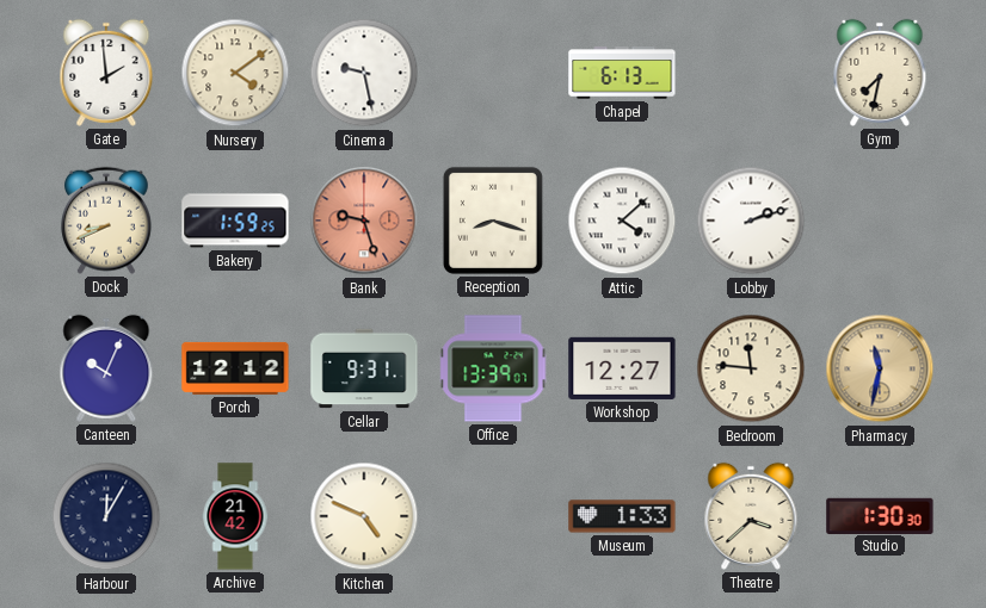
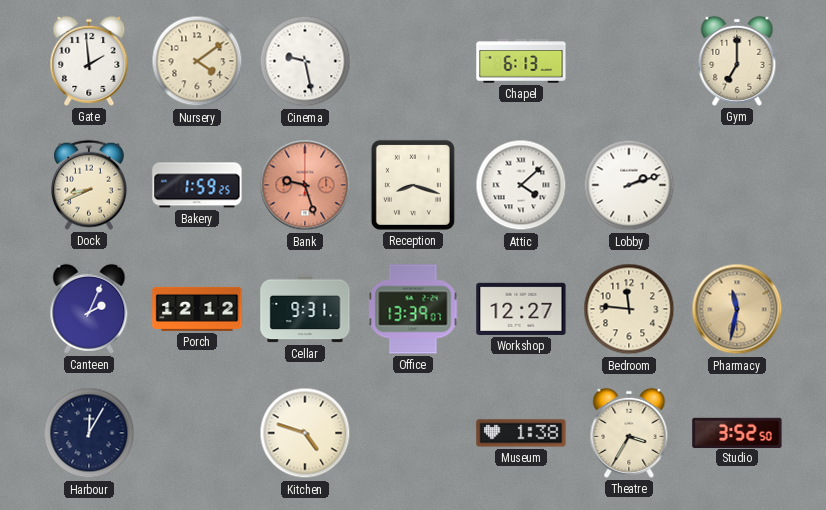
Gym: 7:32 -> 7:00
Canteen: 10:04 -> 2:04
Archive: 21:42 -> none
Kitchen: 4:49 -> 4:48
Museum: 1:33 -> 1:38
Theatre: 3:38 -> 3:35
Studio: 1:30 -> 3:52
